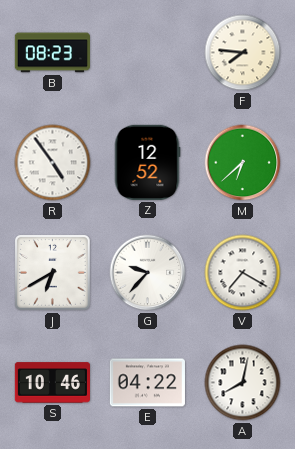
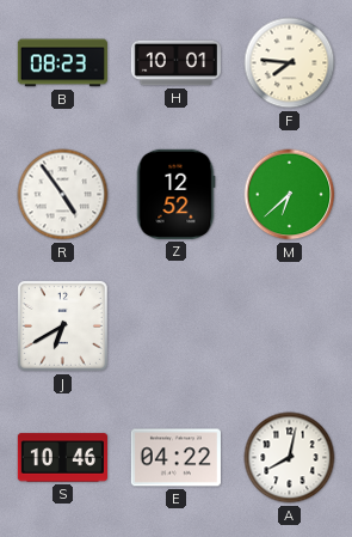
H: none -> 10:01
G: 9:37 -> none
V: 7:20 -> none
